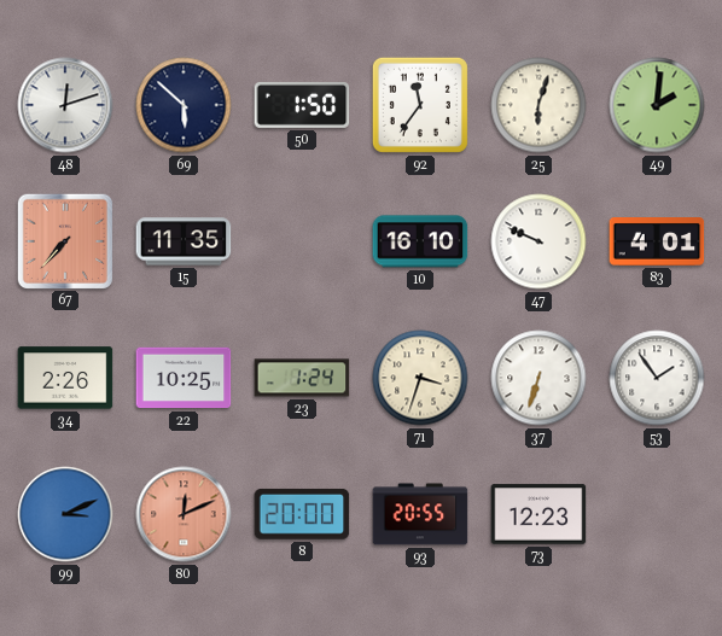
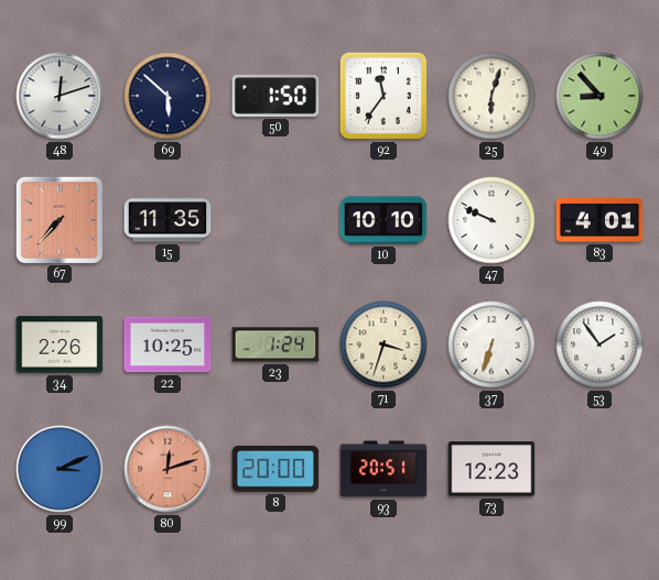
49: 2:01 -> 8:53
10: 16:10 -> 10:10
80: 12:11 -> 12:12
93: 20:55 -> 20:51
